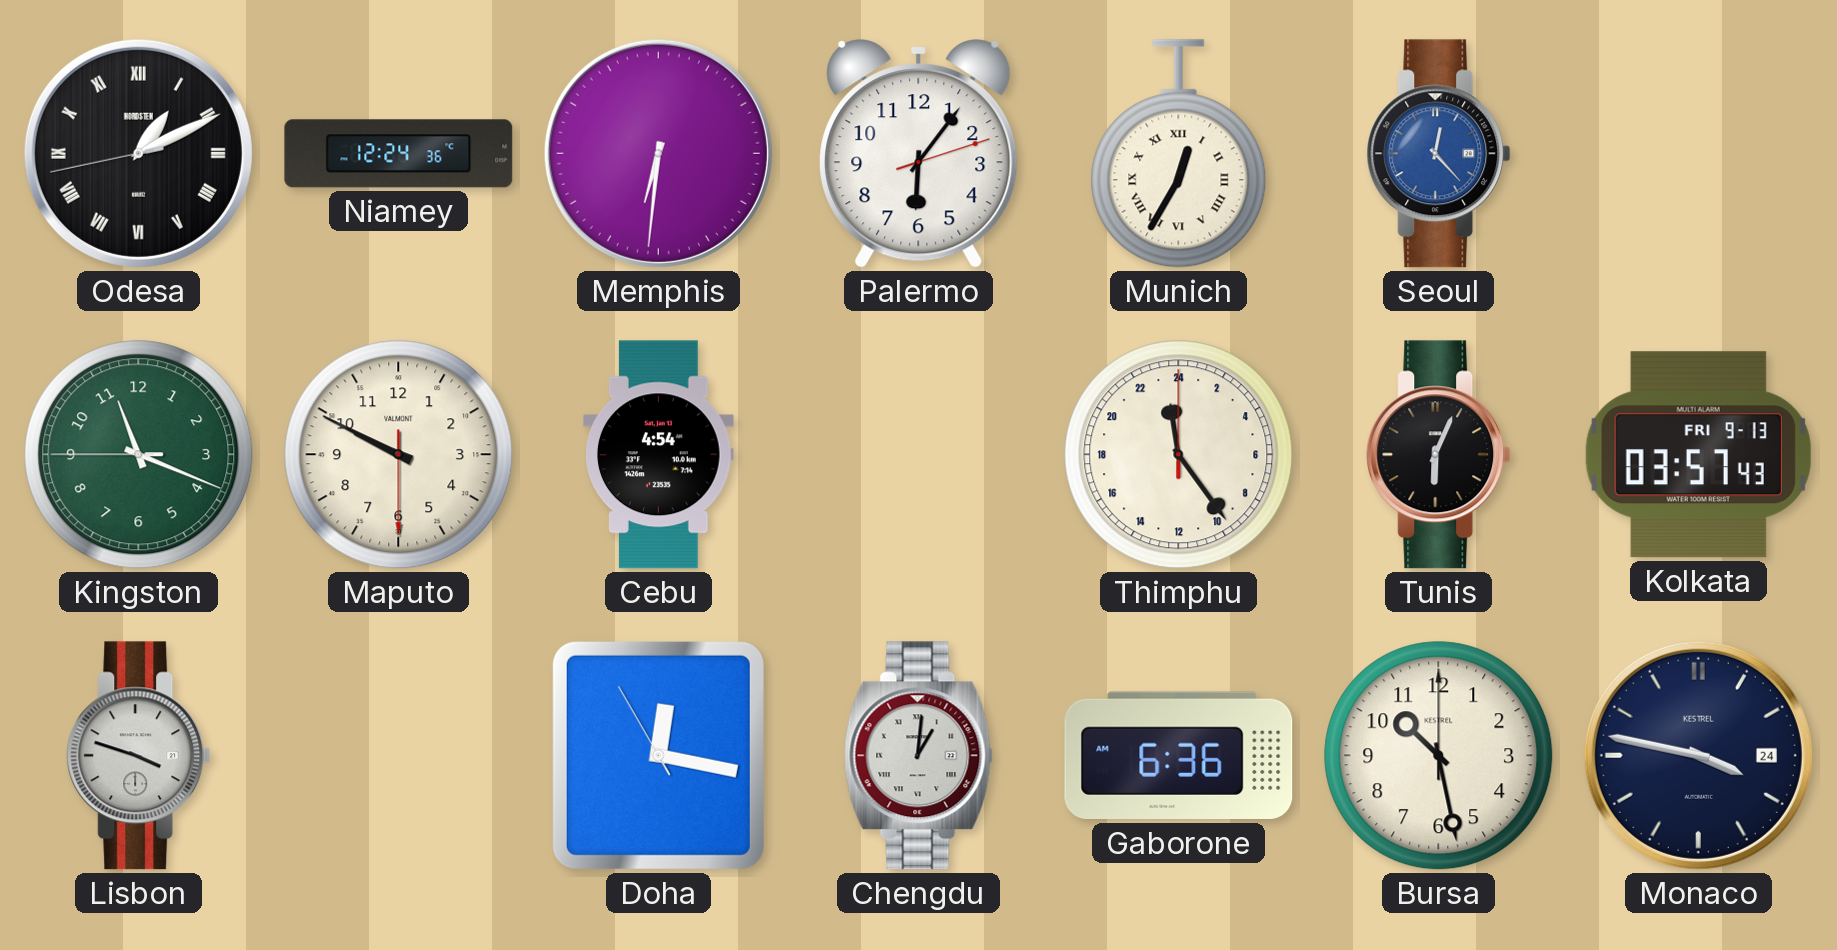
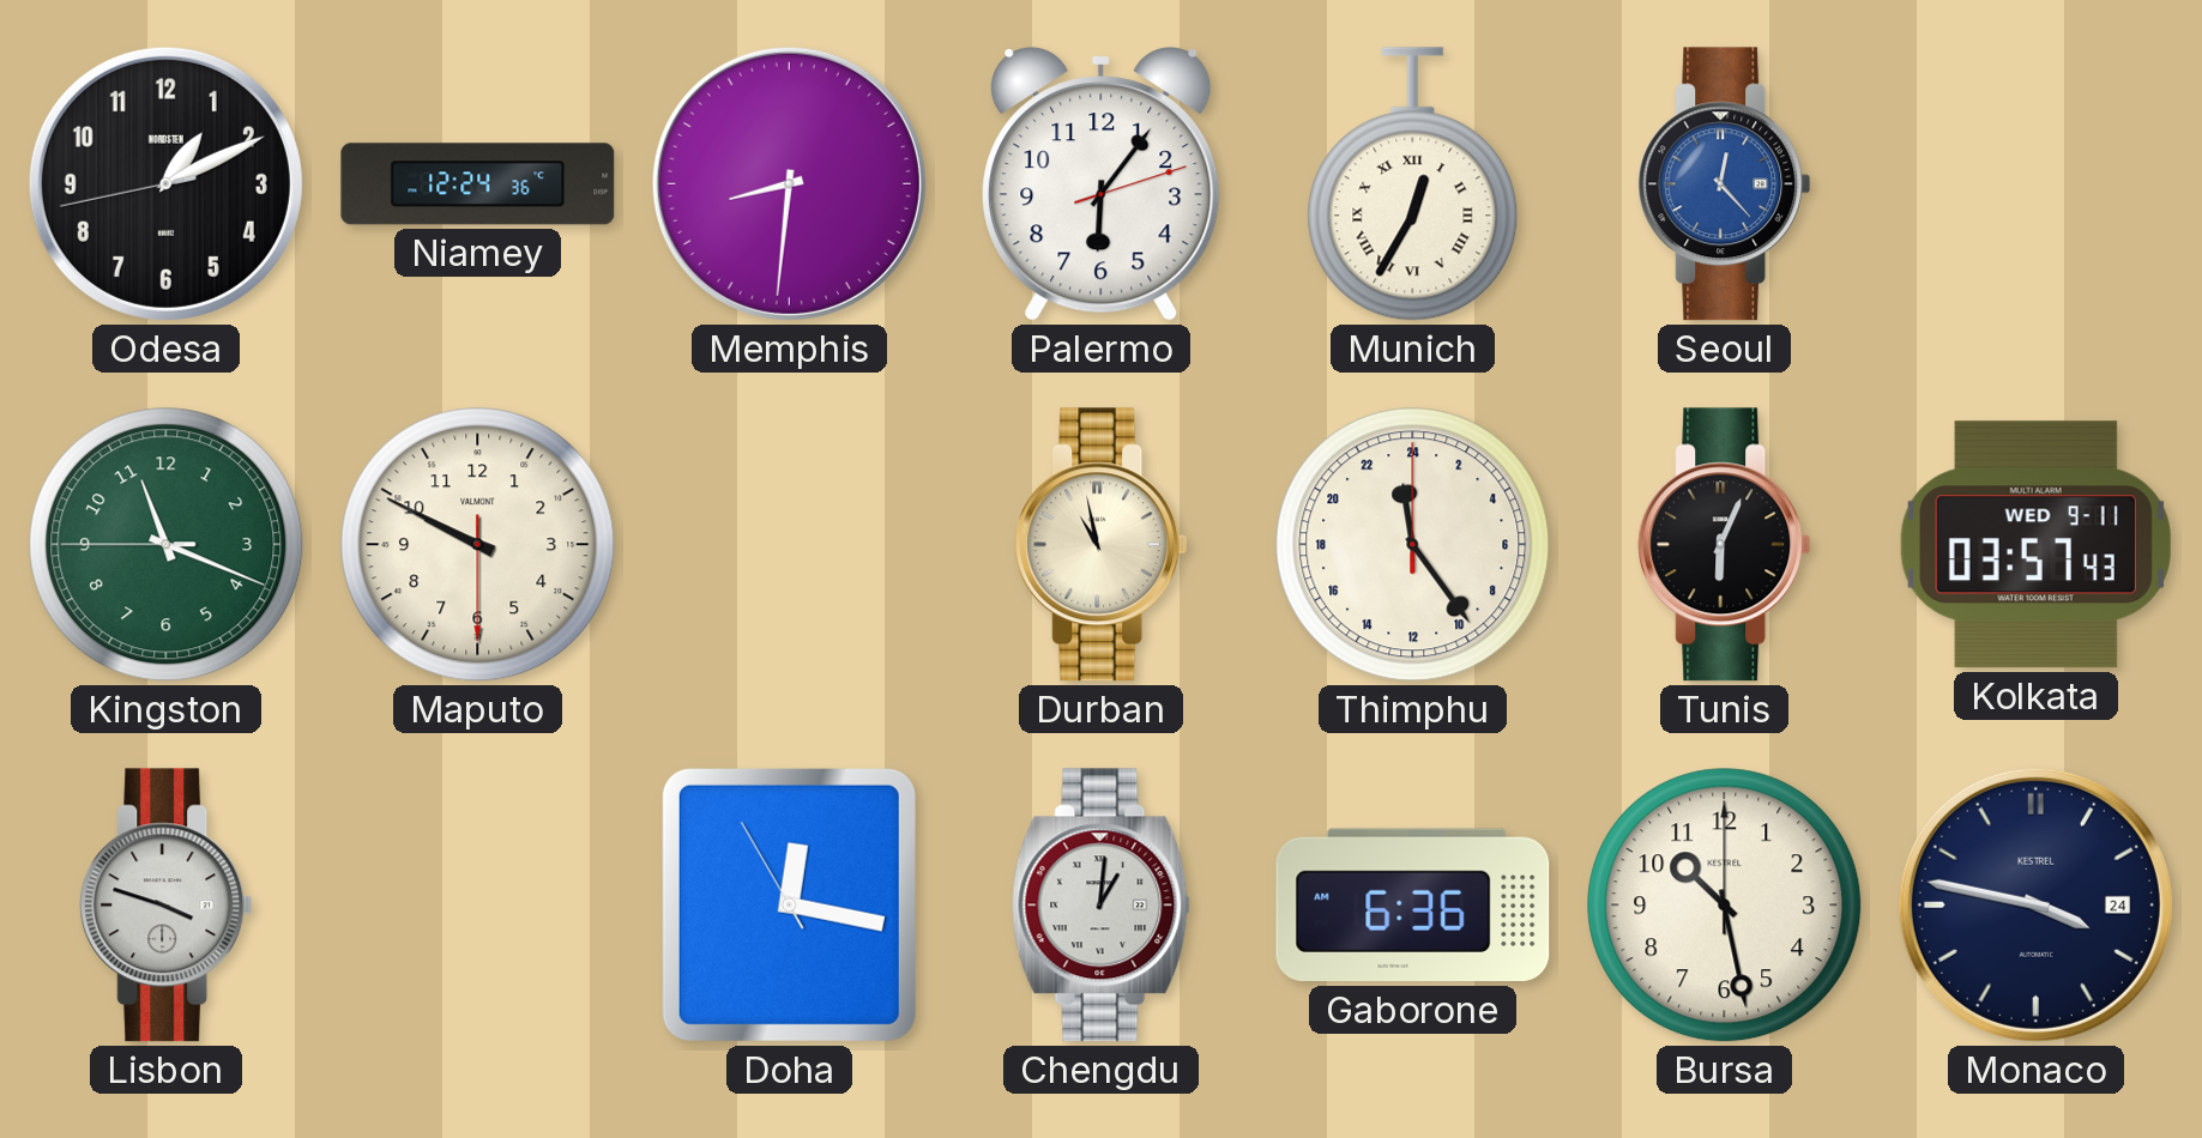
Odesa numerals: Roman -> Arabic
Memphis: 6:31 -> 8:31
Cebu: 4:54 -> none
Durban: none -> 10:58
Kolkata date: FRI 9-13 -> WED 9-11
